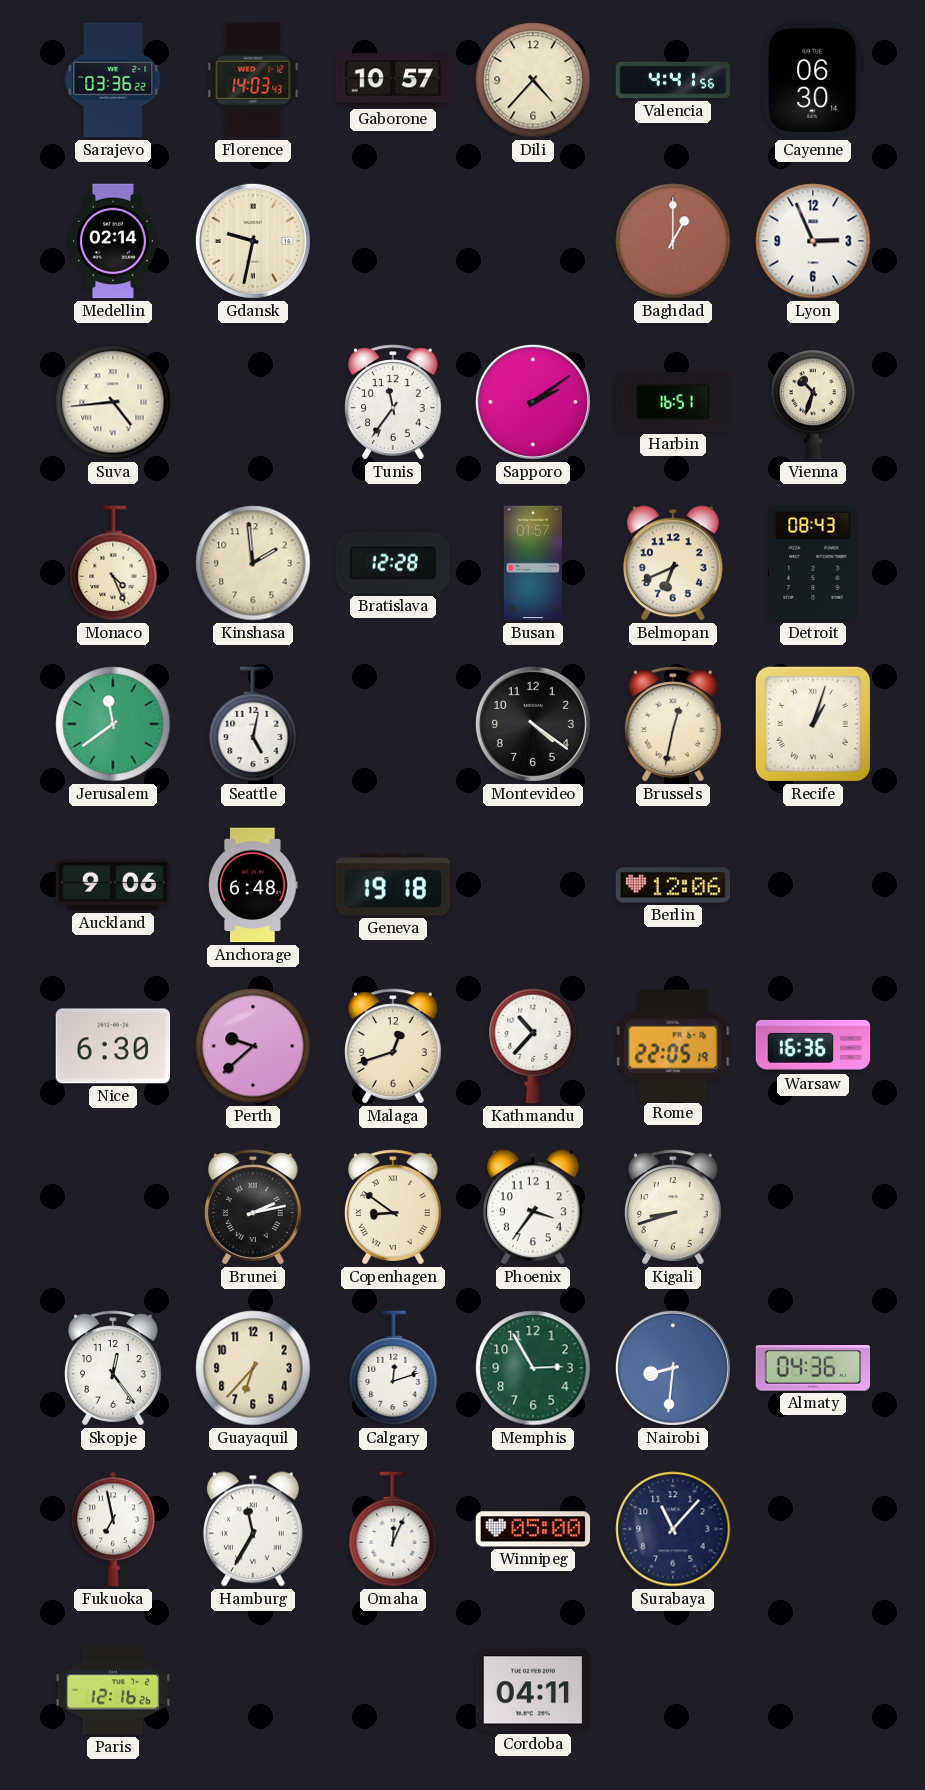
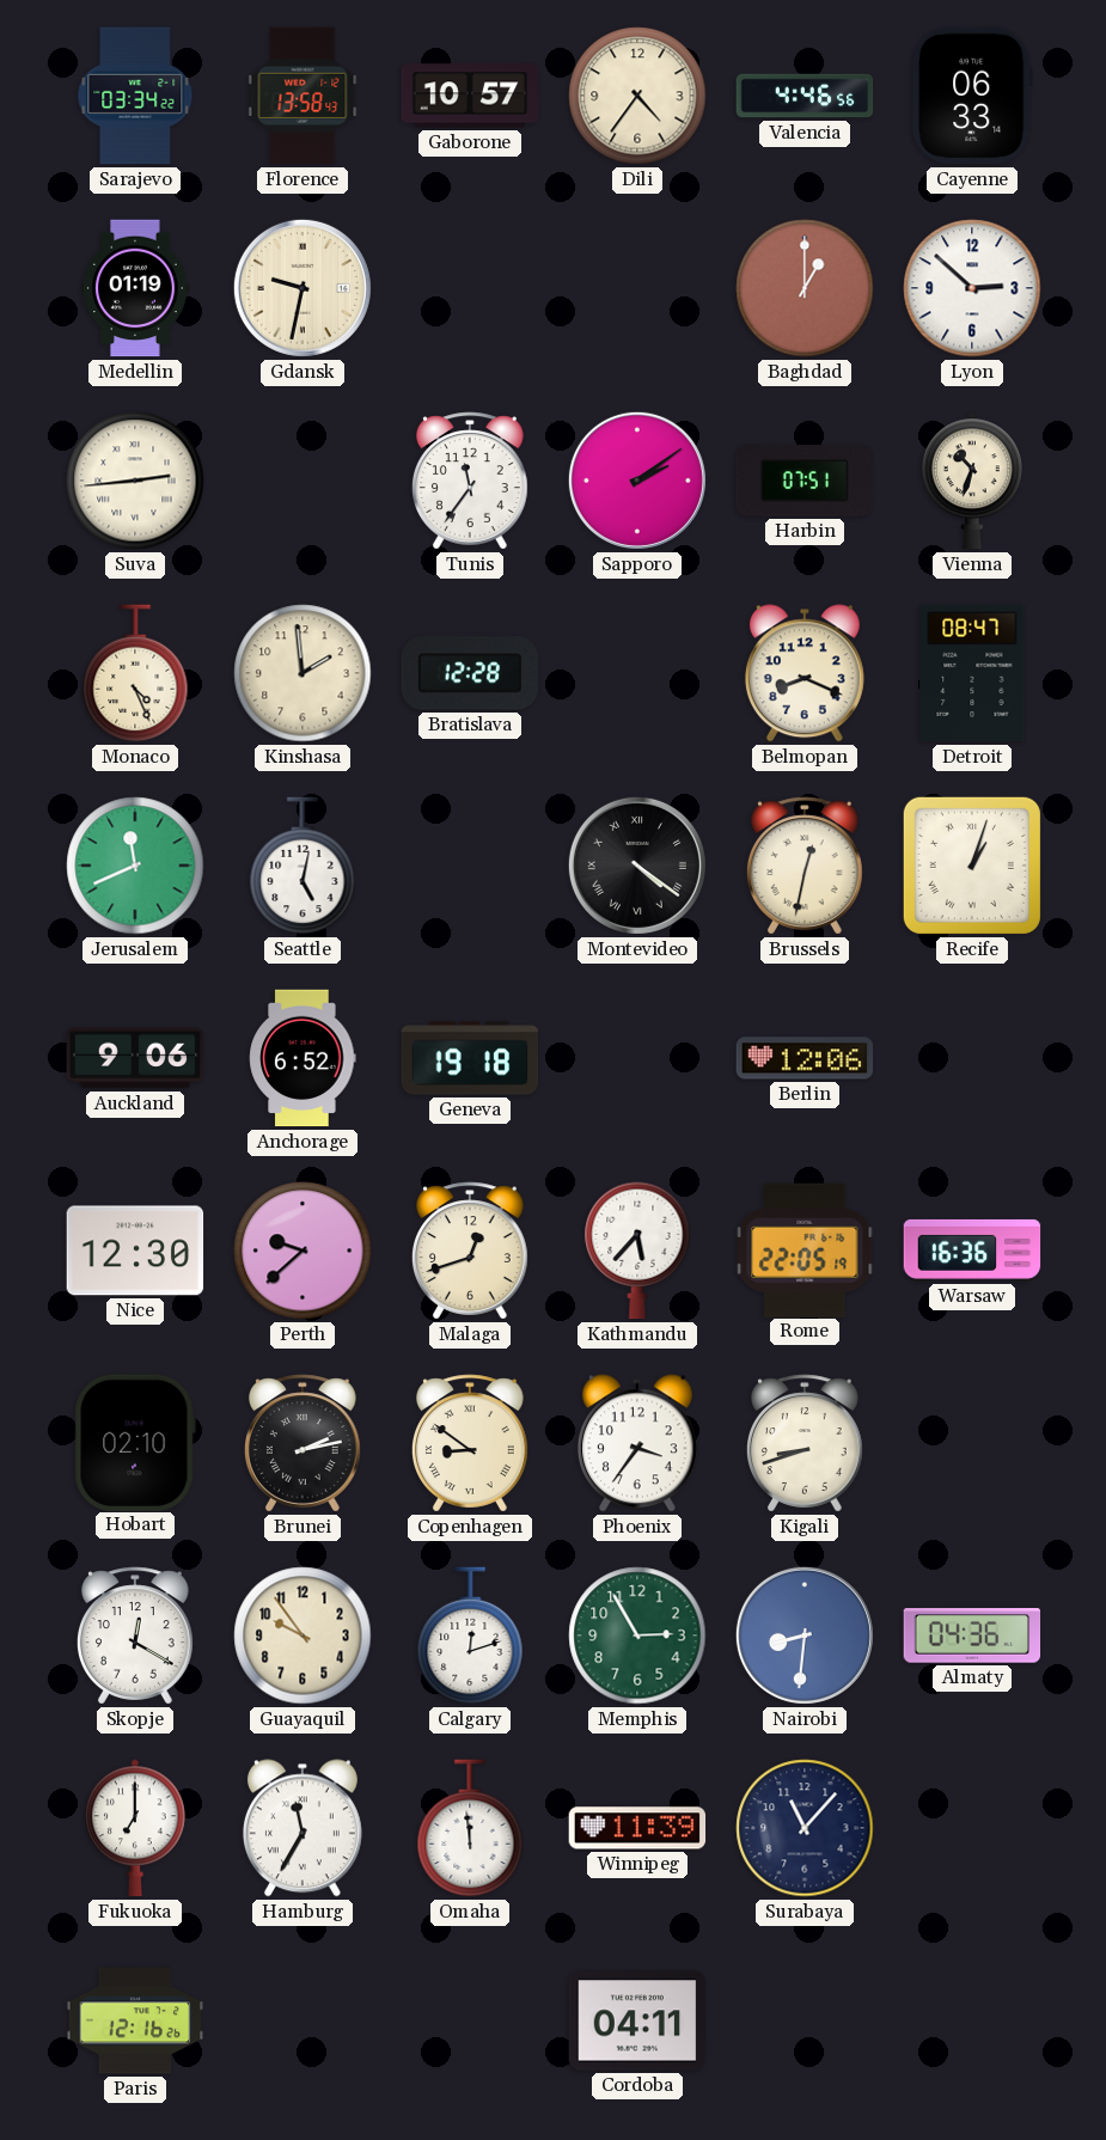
Sarajevo: 03:36 -> 03:34
Florence: 14:03 -> 13:58
Dili: 4:37 -> 4:36
Valencia: 4:41 -> 4:46
Cayenne: 06:30 -> 06:33
Medellin: 02:14 -> 01:19
Lyon: 2:56 -> 2:52
Suva: 4:44 -> 2:44
Harbin: 16:51 -> 07:51
Busan: 01:57 -> none
Belmopan: 6:41 -> 8:19
Detroit: 08:43 -> 08:47
Jerusalem: 11:39 -> 11:41
Montevideo numerals: Arabic -> Roman
Anchorage: 6:48 -> 6:52
Nice: 6:30 -> 12:30
Kathmandu: 10:37 -> 5:37
Hobart: none -> 02:10
Skopje: 12:24 -> 12:20
Guayaquil: 6:37 -> 9:54
Fukuoka: 6:58 -> 7:00
Omaha: 12:04 -> 11:59
Winnipeg: 05:00 -> 11:39
